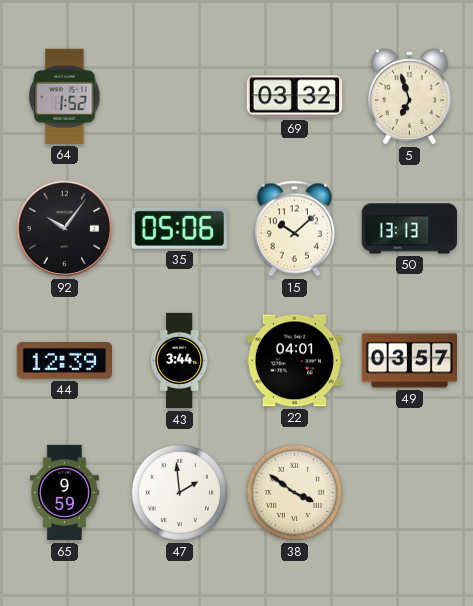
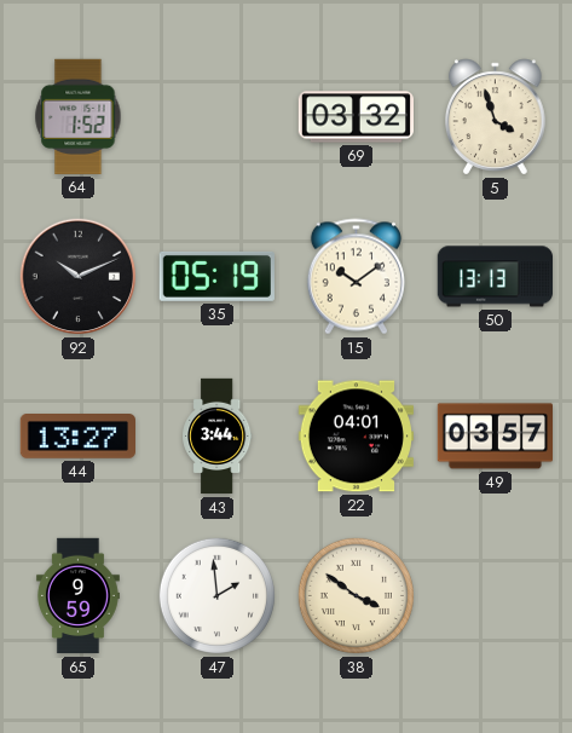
5: 6:57 -> 3:57
92: 10:06 -> 10:11
35: 05:06 -> 05:19
15: 10:08 -> 10:09
44: 12:39 -> 13:27
